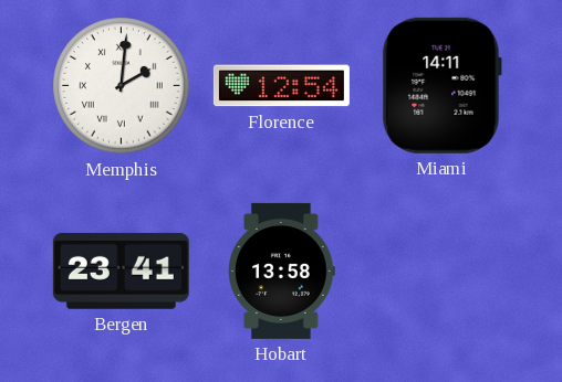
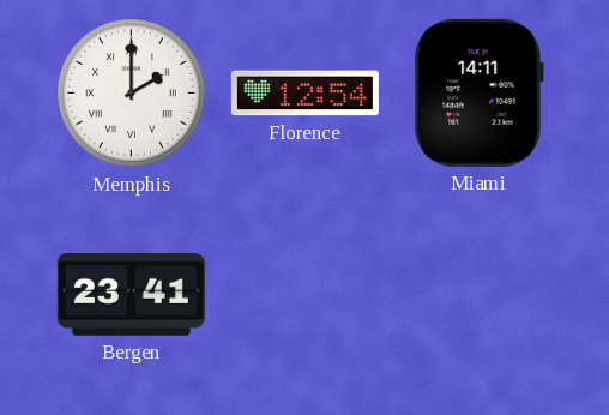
Memphis: 2:01 -> 2:00
Hobart: 13:58 -> none
